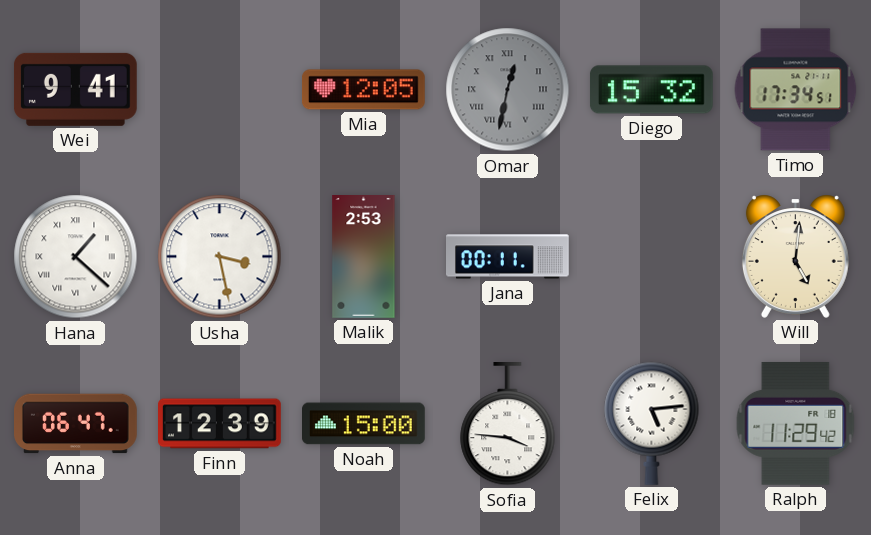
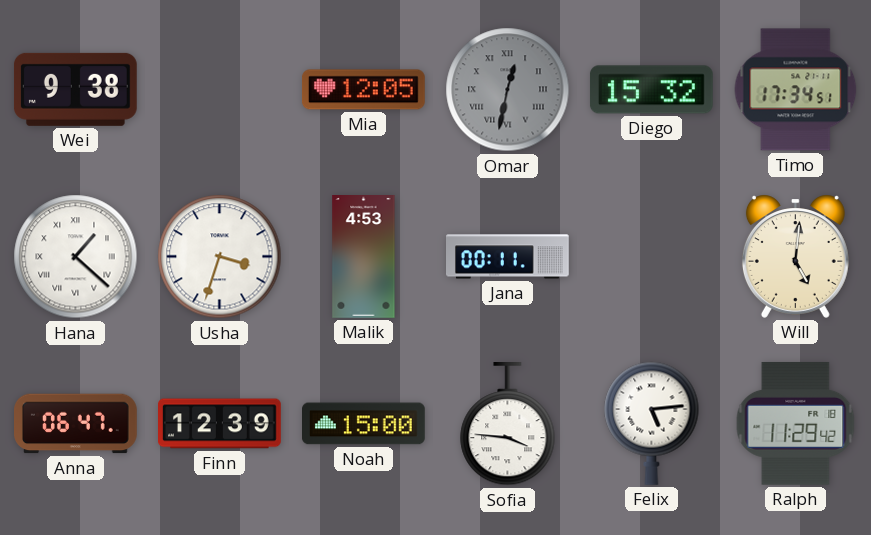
Wei: 9:41 -> 9:38
Usha: 3:28 -> 3:33
Malik: 2:53 -> 4:53
